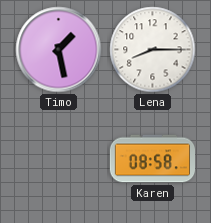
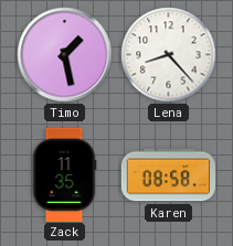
Lena: 8:15 -> 8:23
Zack: none -> 11:35
